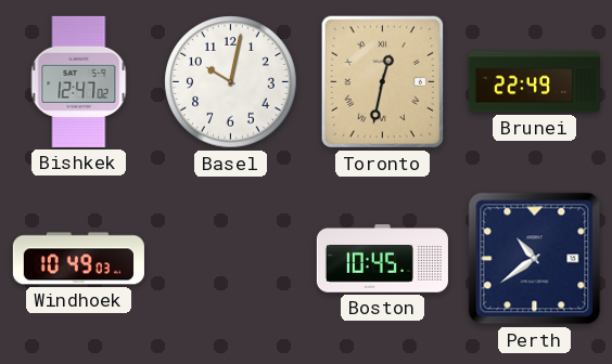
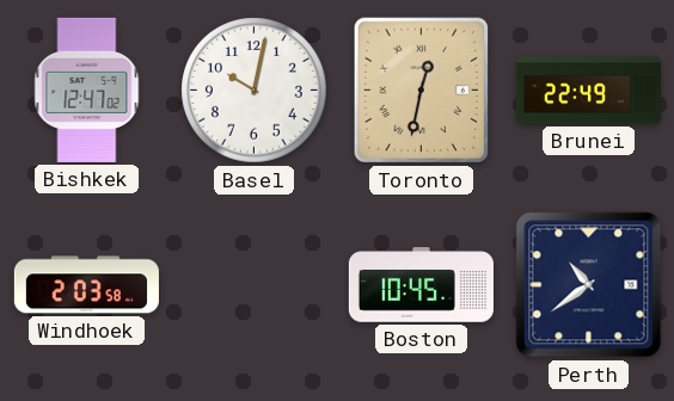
Windhoek: 10:49 -> 2:03
